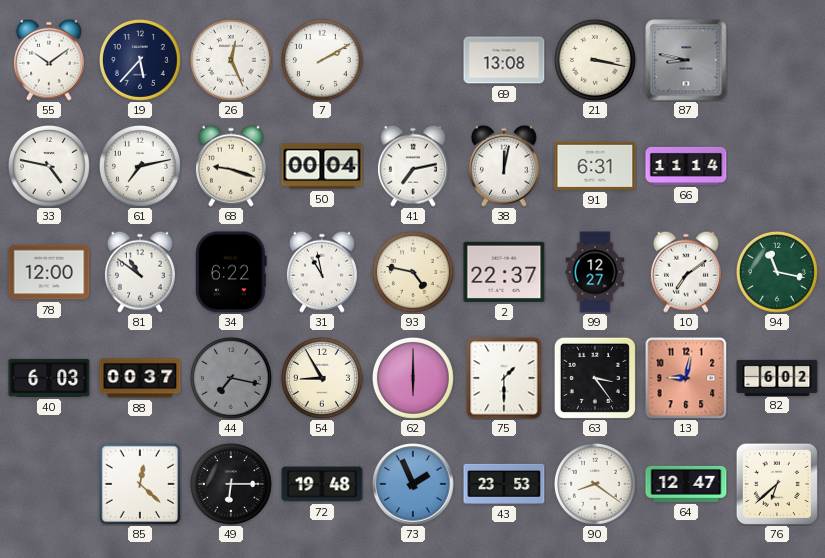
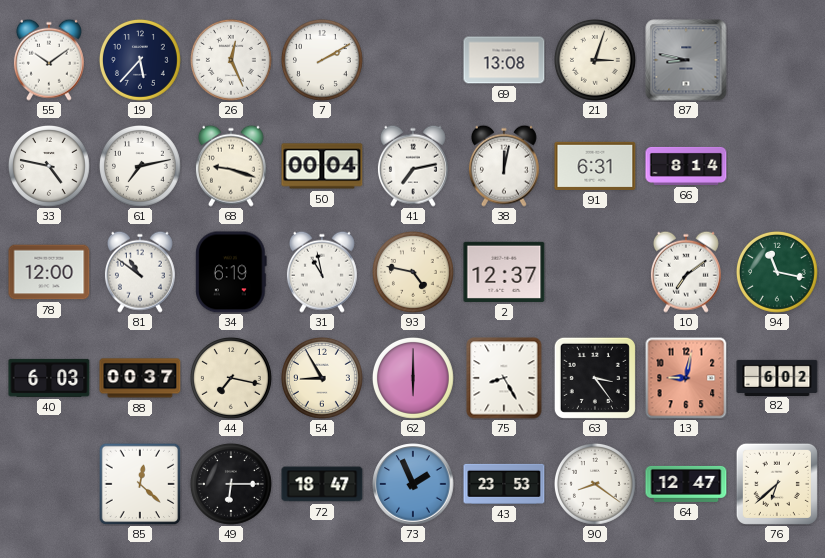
21: 3:17 -> 3:03
66: 11:14 -> 8:14
34: 6:22 -> 6:19
2: 22:37 -> 12:37
99: 12:27 -> none
44 dial: grey -> cream
75: 1:30 -> 8:25
72: 19:48 -> 18:47
